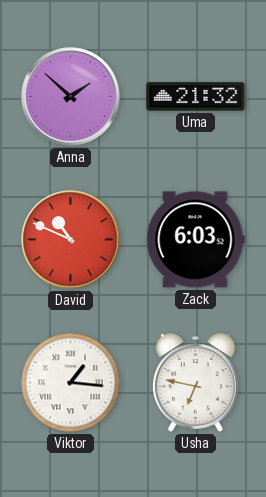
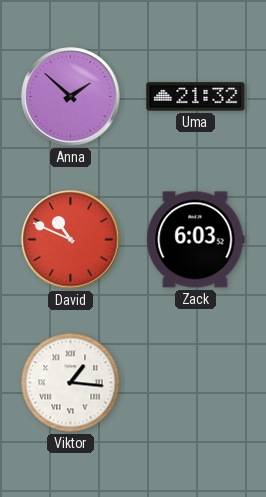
Usha: 6:47 -> none
